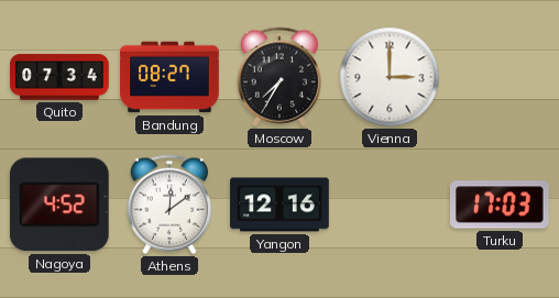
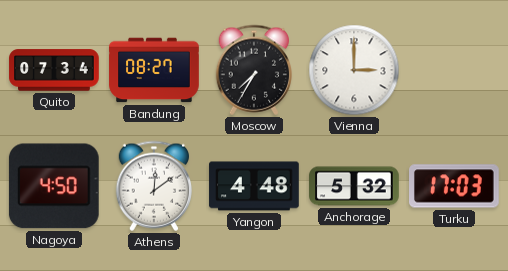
Nagoya: 4:52 -> 4:50
Yangon: 12:16 -> 4:48
Anchorage: none -> 5:32
